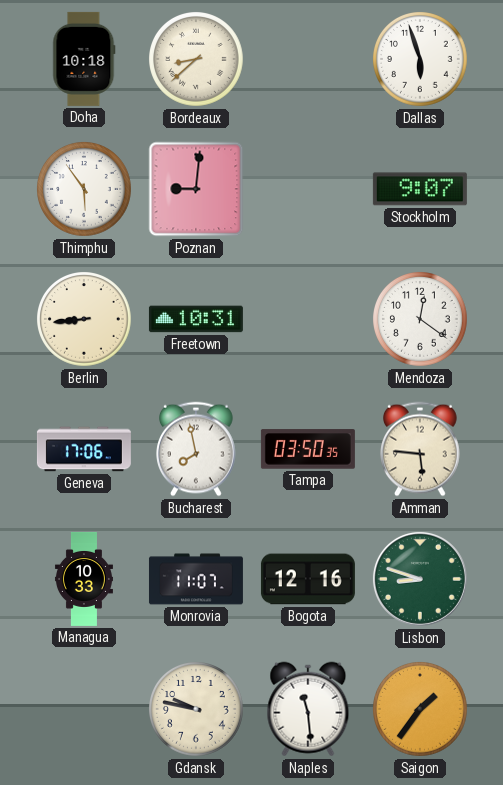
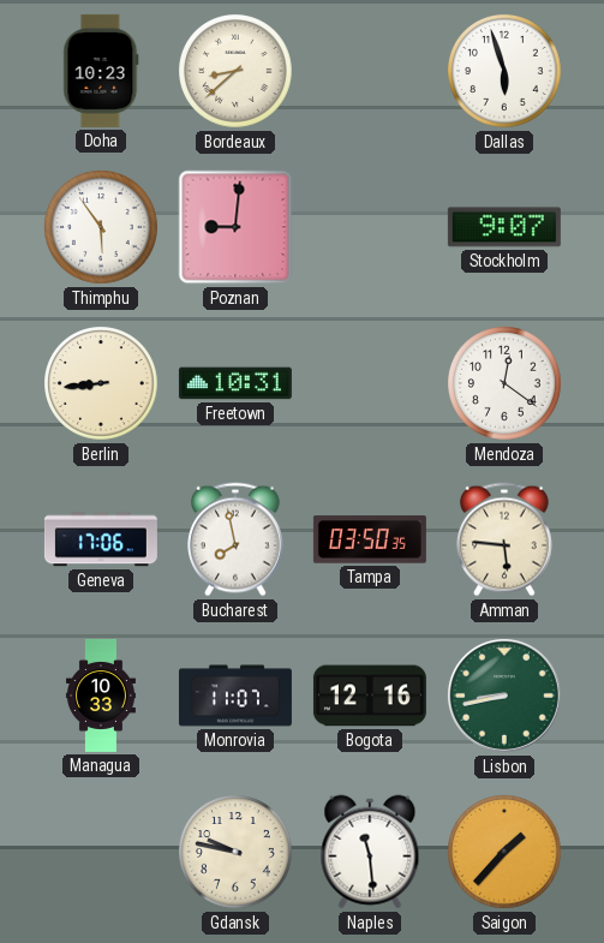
Doha: 10:18 -> 10:23
Lisbon: 8:48 -> 8:43
Saigon: 1:36 -> 1:37
